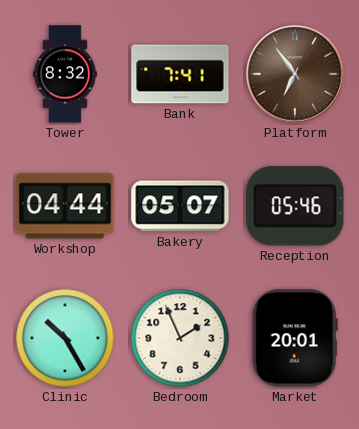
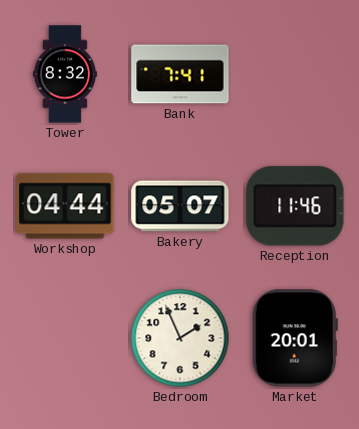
Platform: 6:54 -> none
Reception: 05:46 -> 11:46
Clinic: 10:25 -> none
